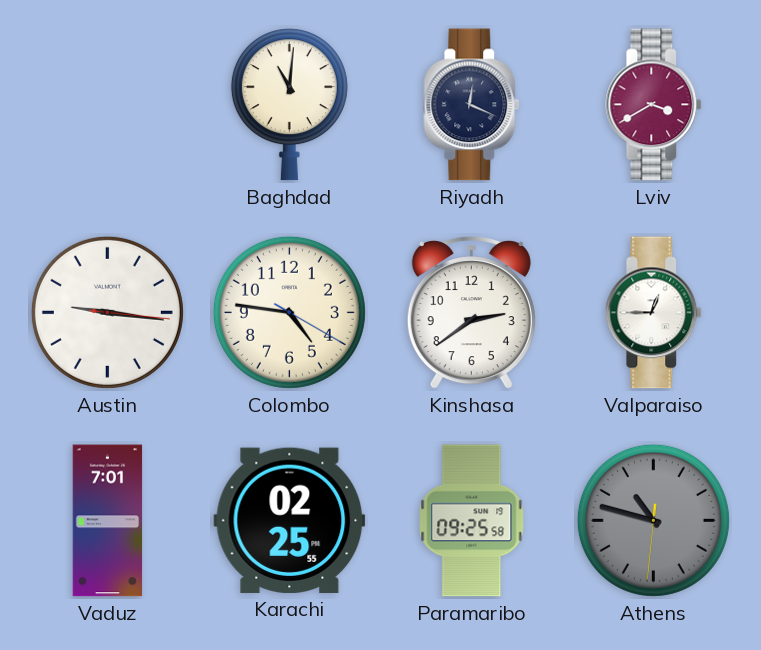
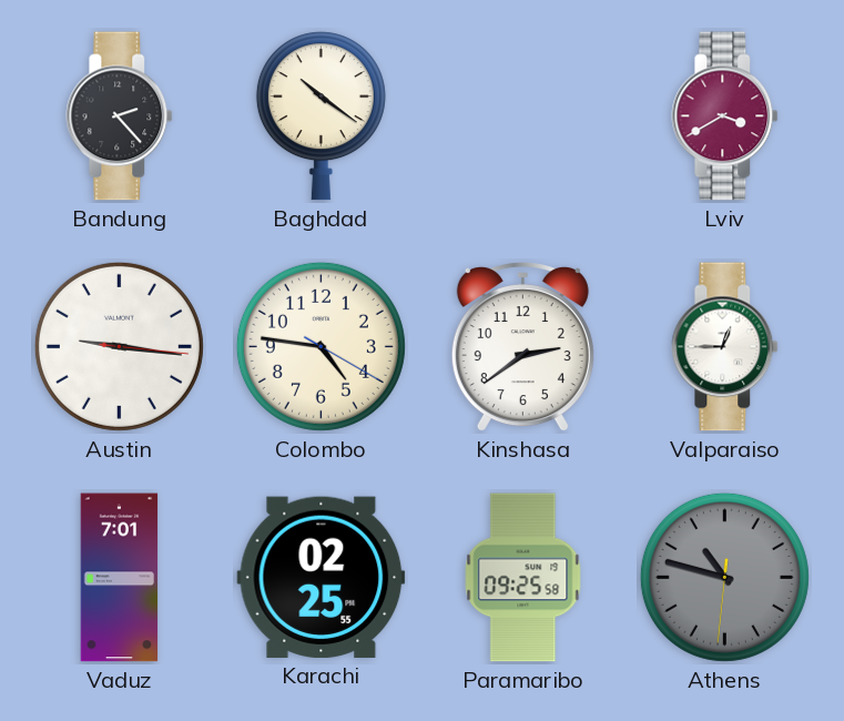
Bandung: none -> 2:23
Baghdad: 11:01 -> 10:21
Riyadh: 12:19 -> none
